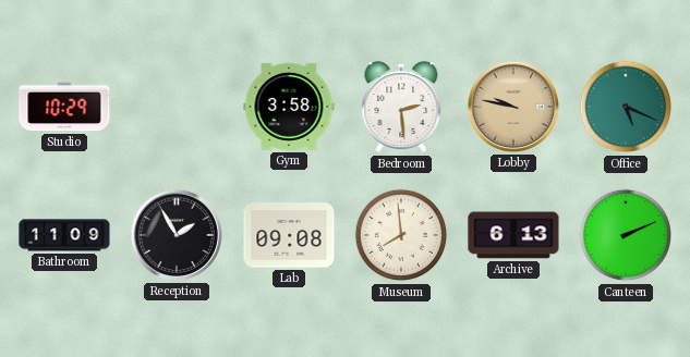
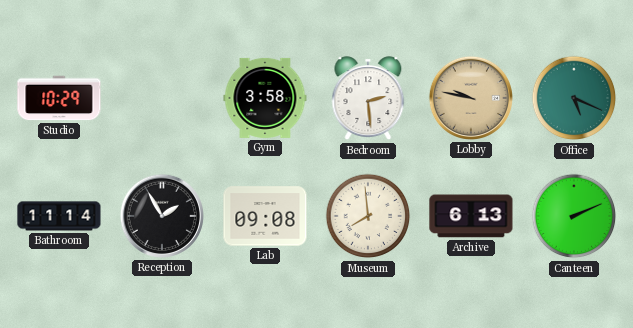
Bathroom: 11:09 -> 11:14
